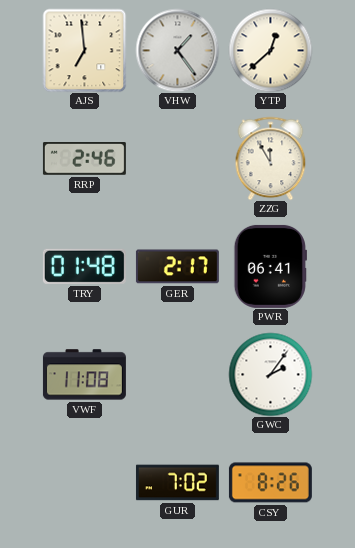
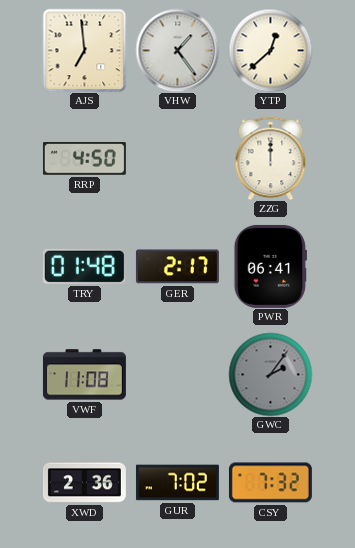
RRP: 2:46 -> 4:50
ZZG: 11:55 -> 12:00
GWC dial: white -> grey
XWD: none -> 2:36
CSY: 8:26 -> 7:32
